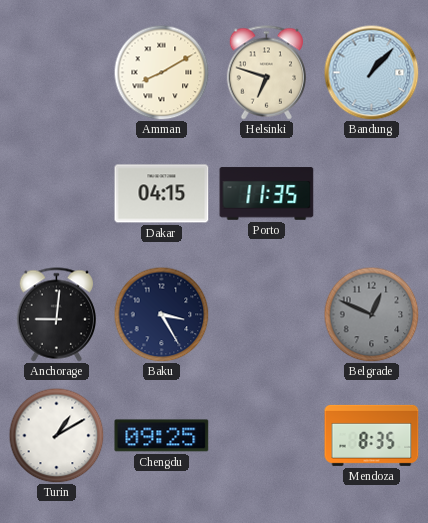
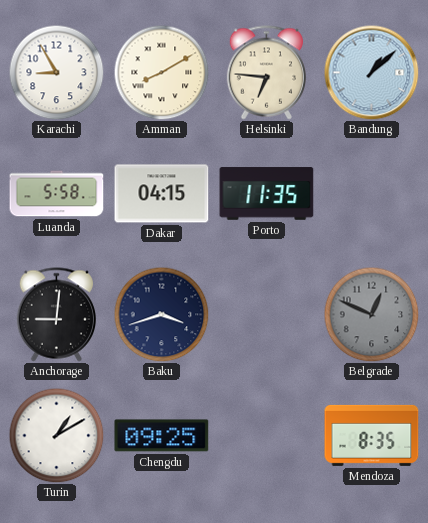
Karachi: none -> 8:55
Helsinki: 6:48 -> 6:46
Bandung: 1:07 -> 1:08
Luanda: none -> 5:58
Baku: 3:25 -> 3:42
